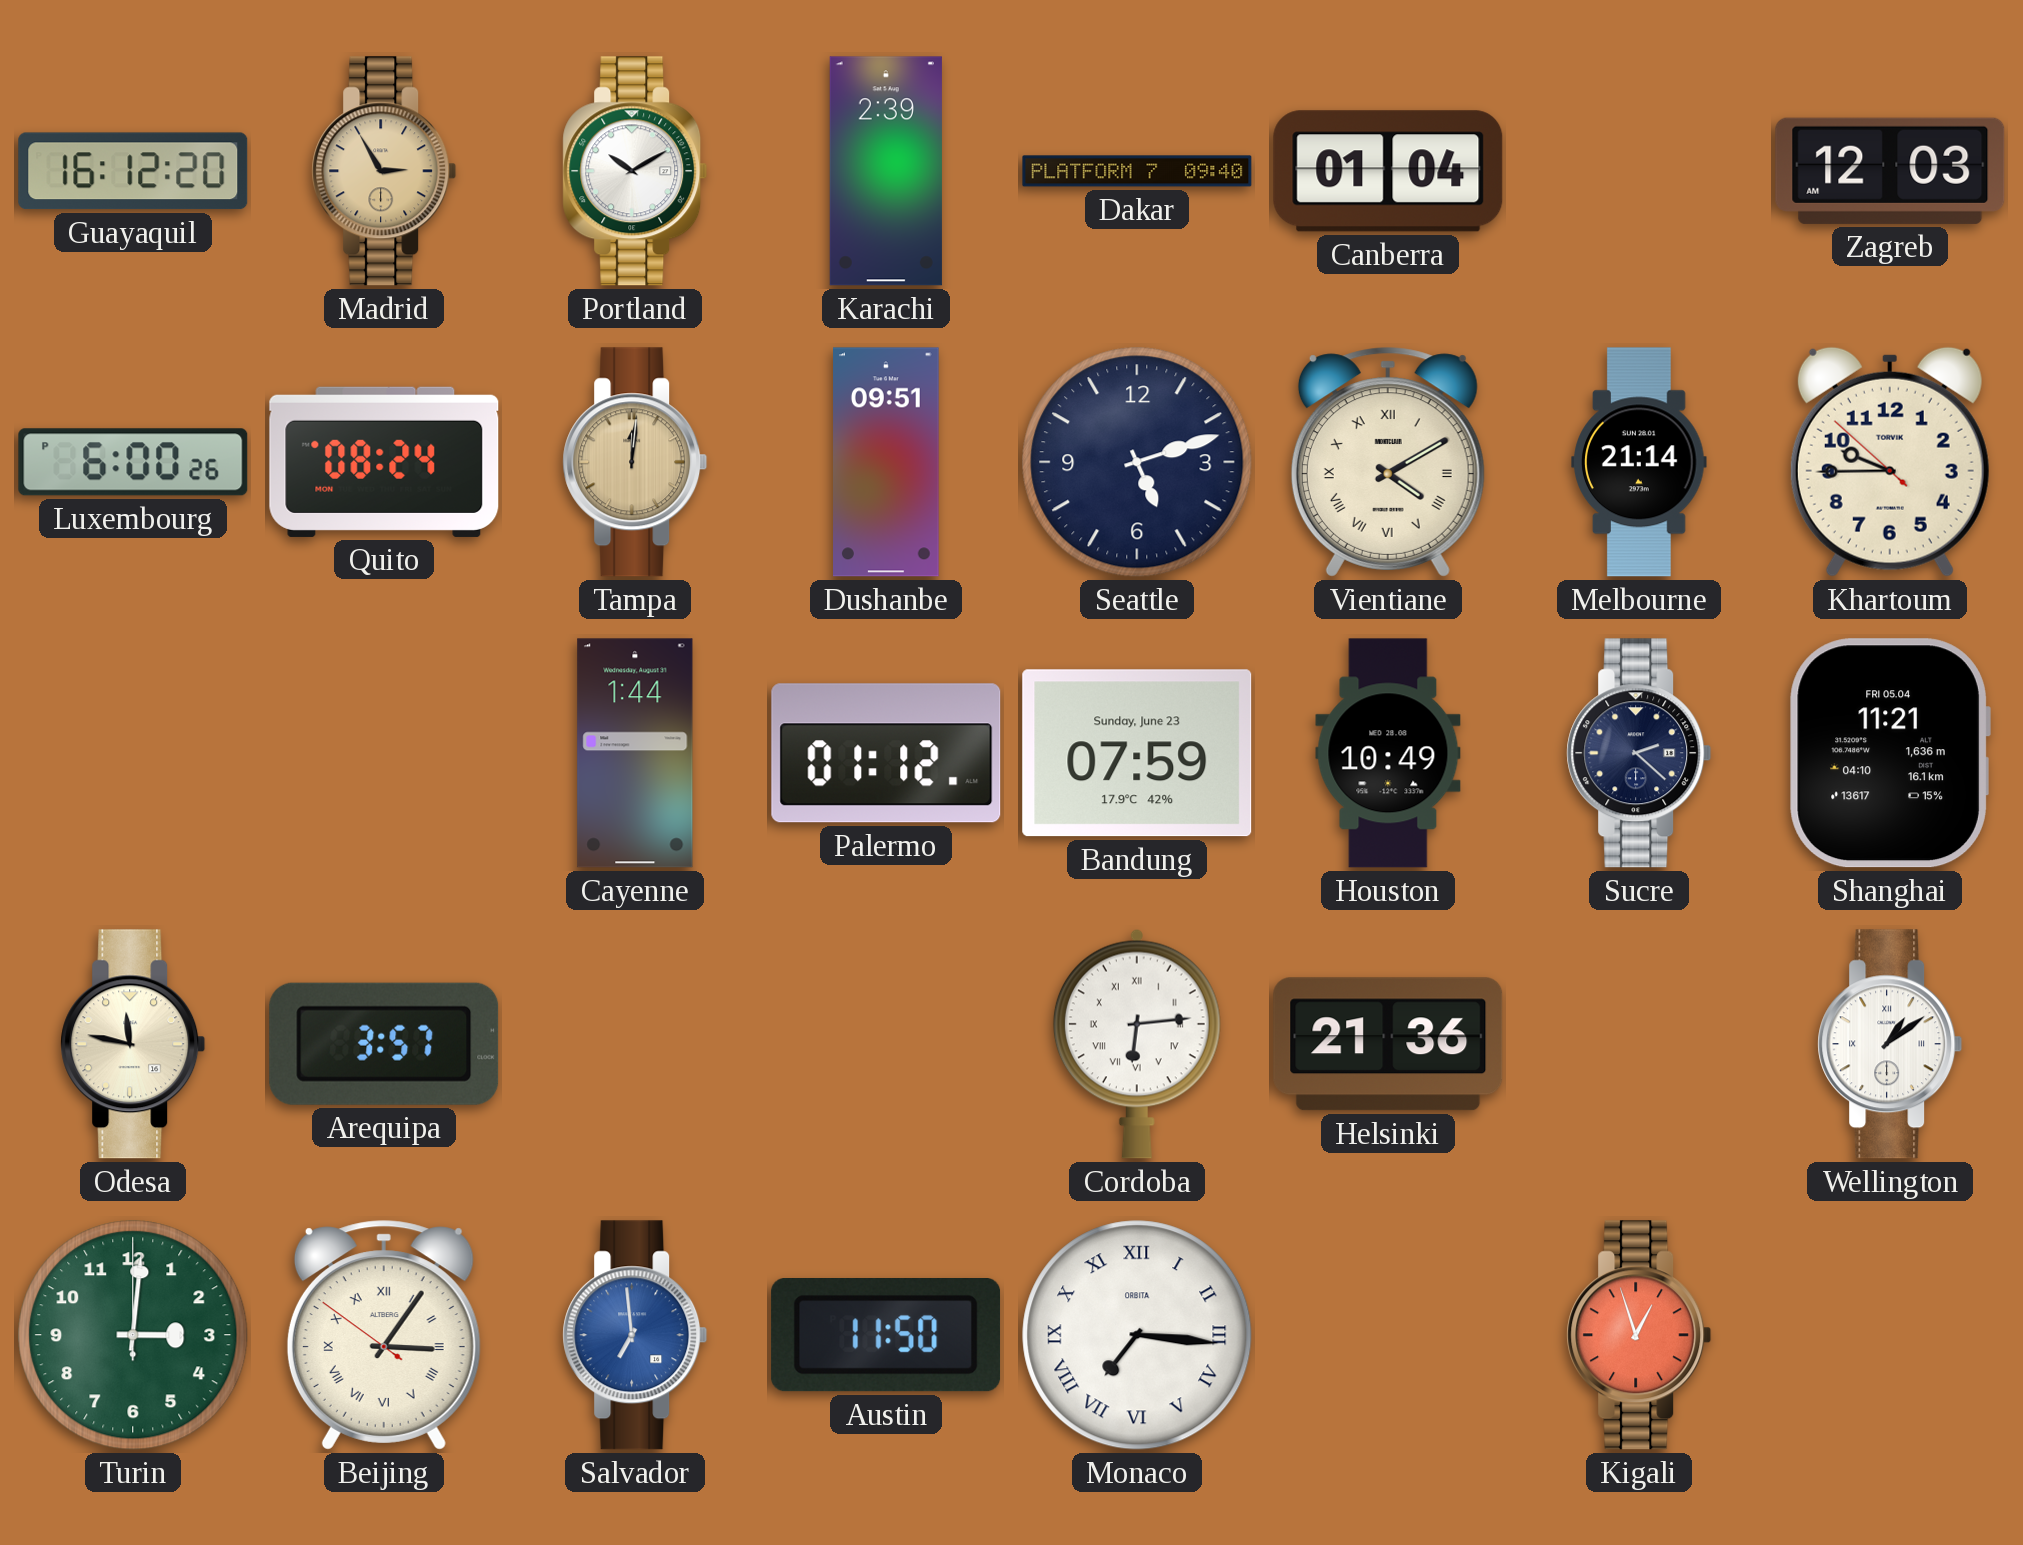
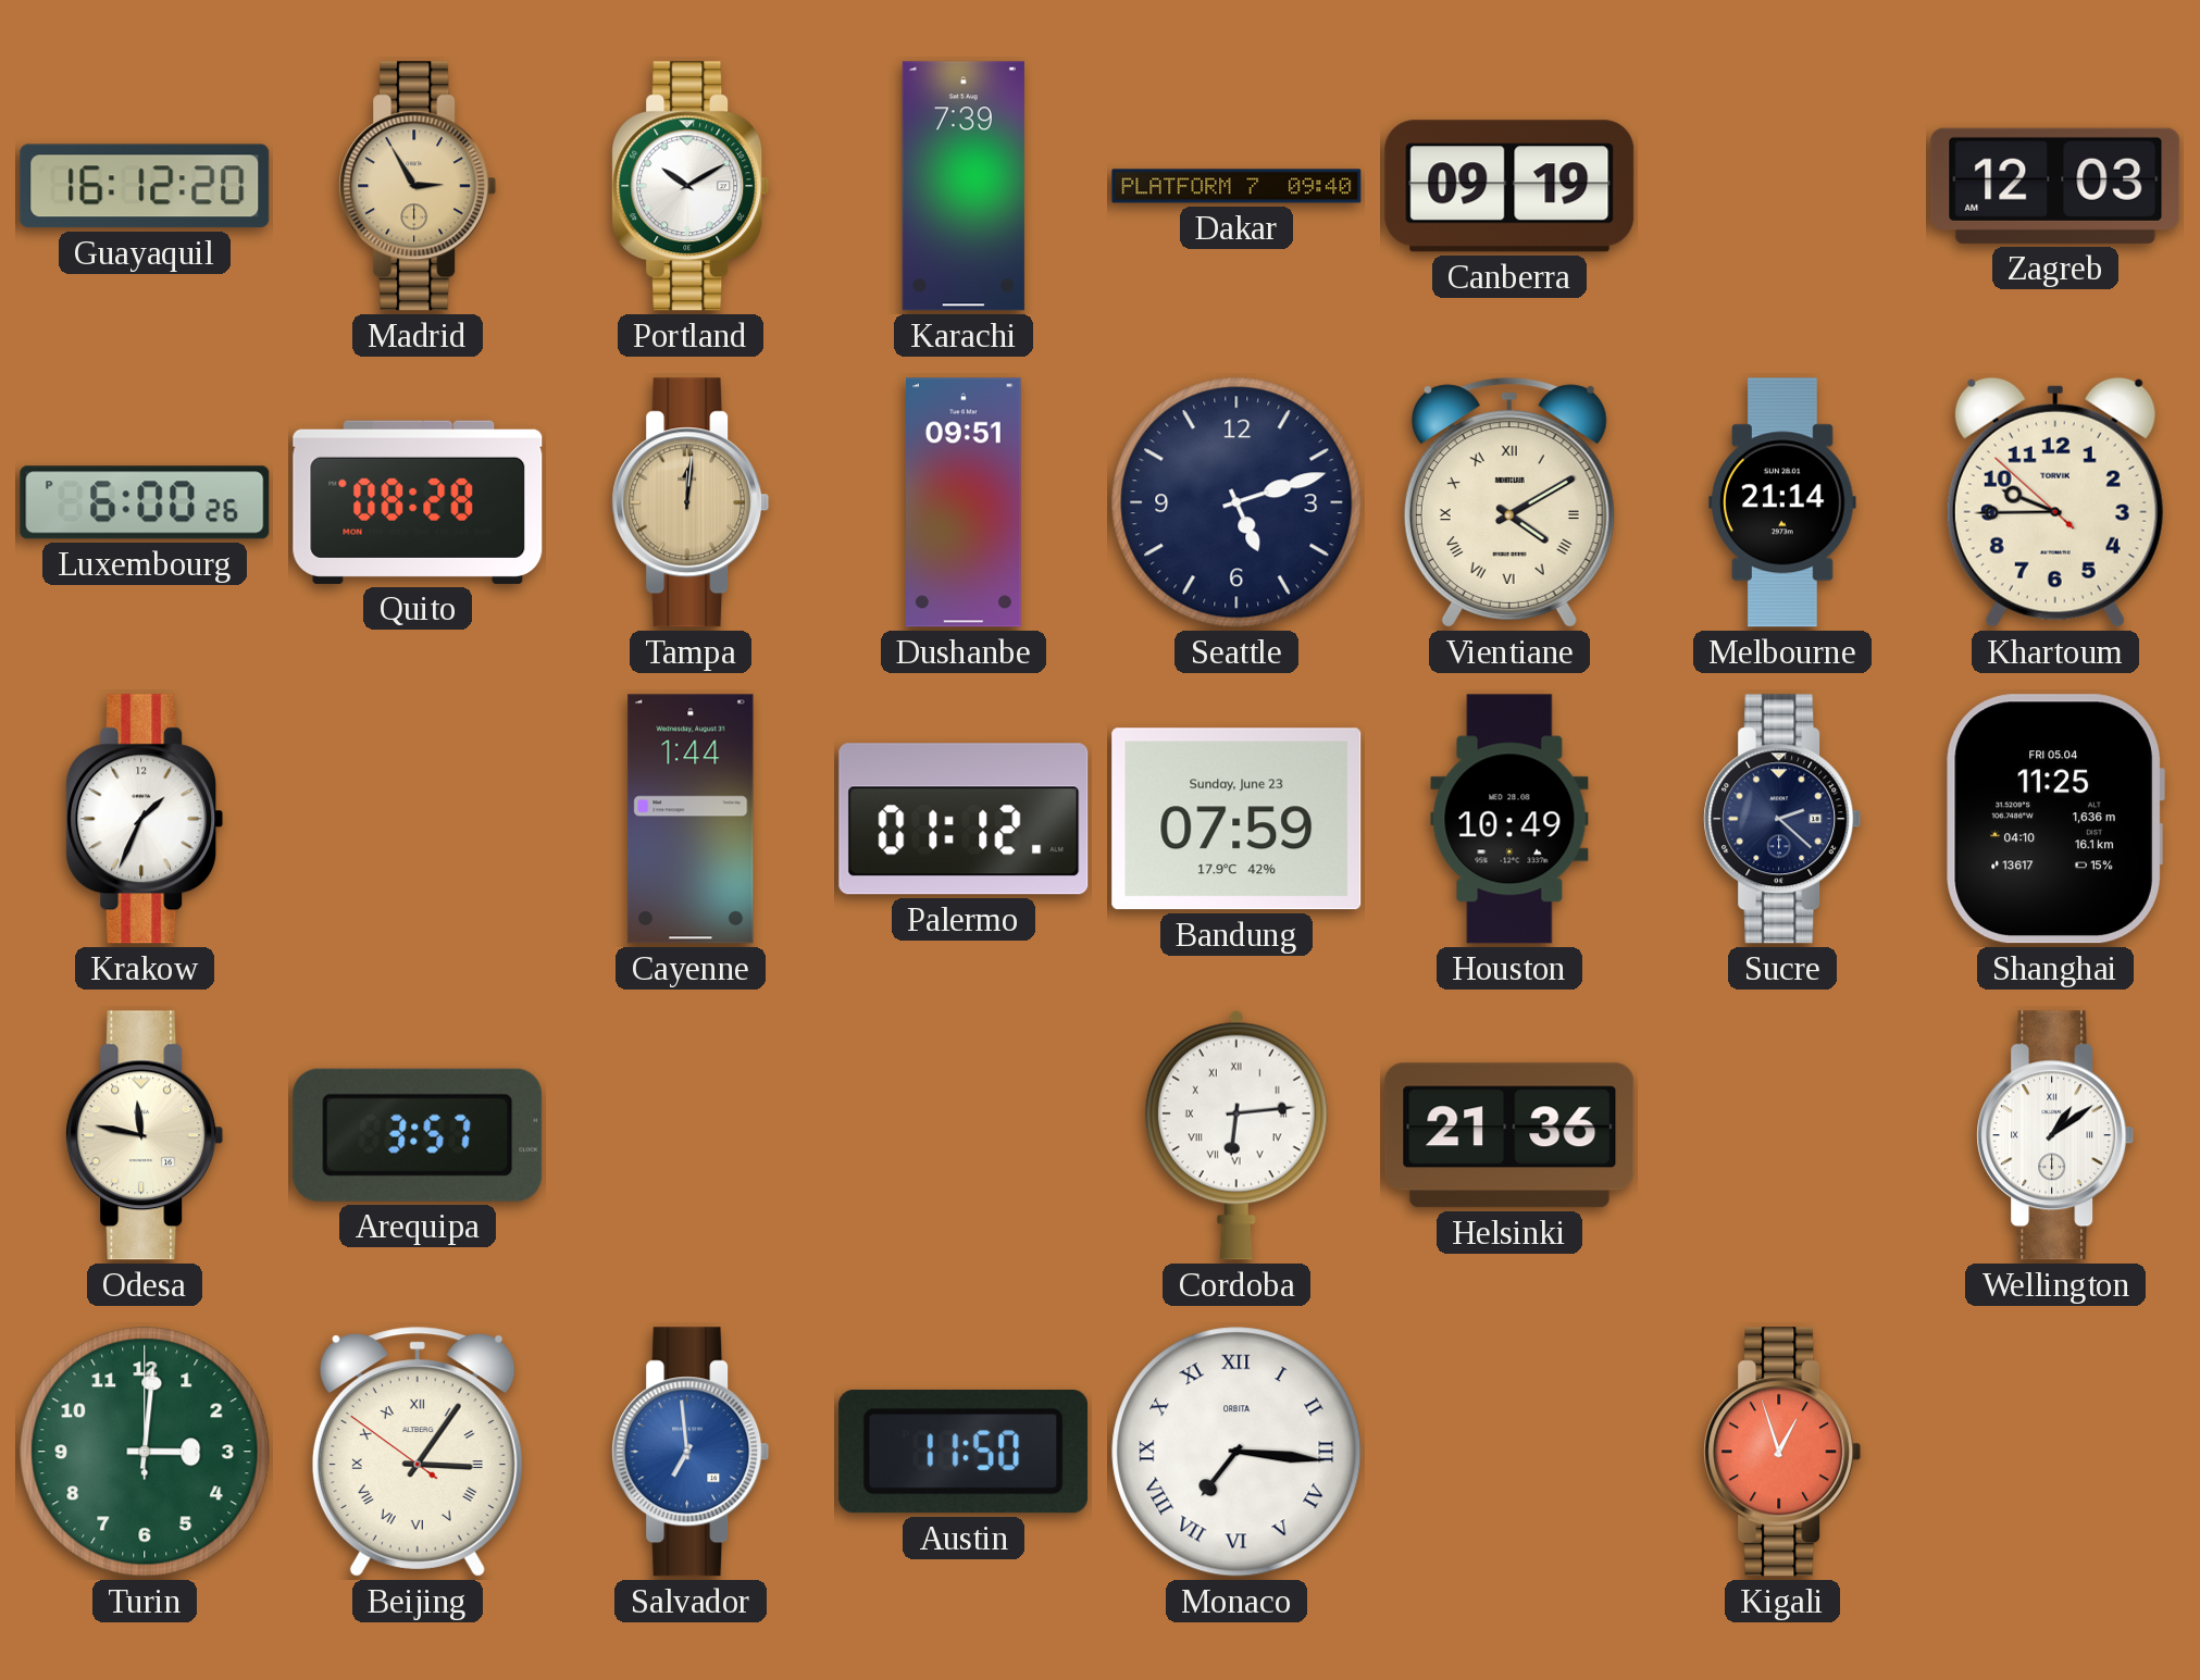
Karachi: 2:39 -> 7:39
Canberra: 01:04 -> 09:19
Quito: 08:24 -> 08:28
Krakow: none -> 1:34
Shanghai: 11:21 -> 11:25
